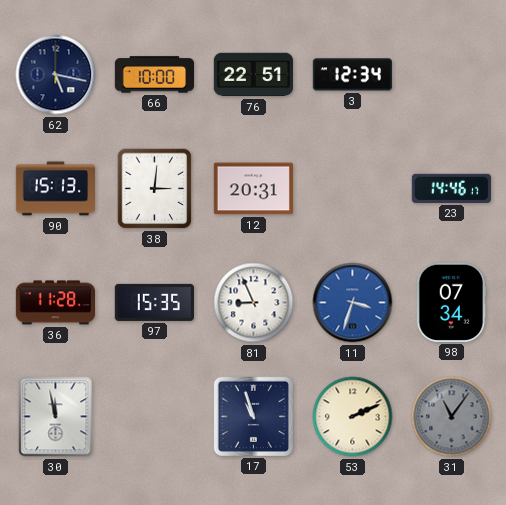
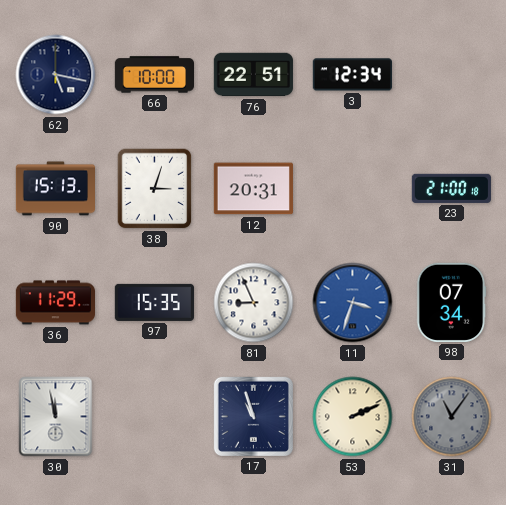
38: 3:01 -> 3:03
23: 14:46 -> 21:00
36: 11:28 -> 11:29
